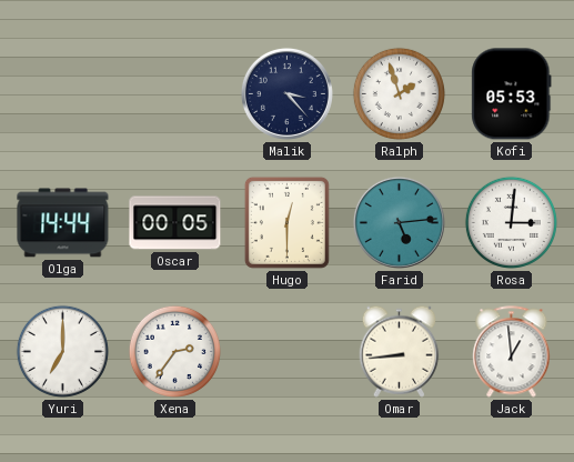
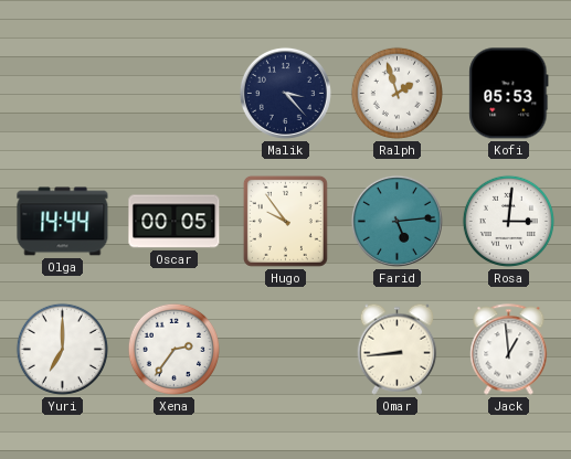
Hugo: 12:30 -> 9:54
